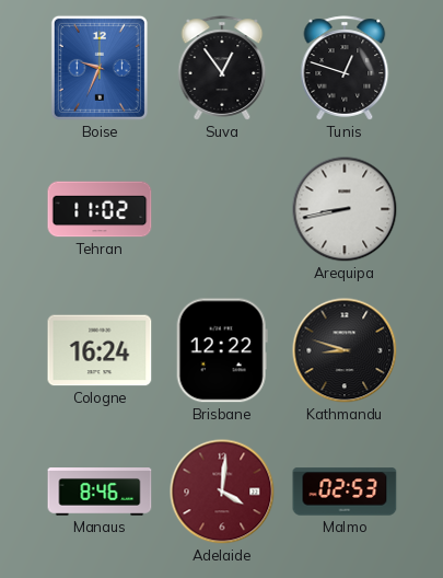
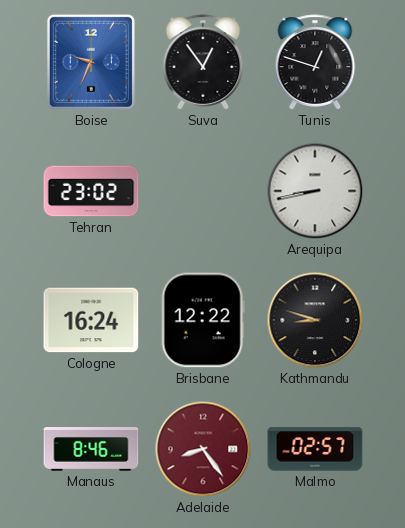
Tehran: 11:02 -> 23:02
Adelaide: 4:01 -> 8:24
Malmo: 02:53 -> 02:57
